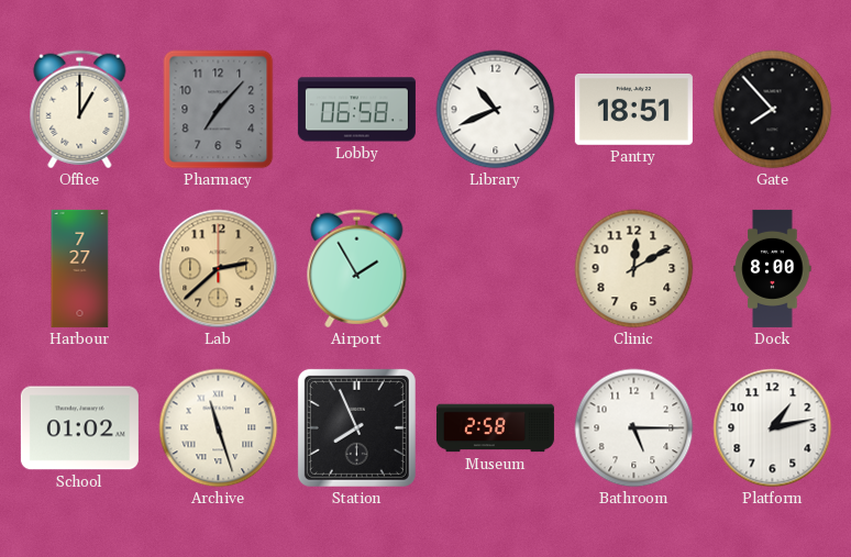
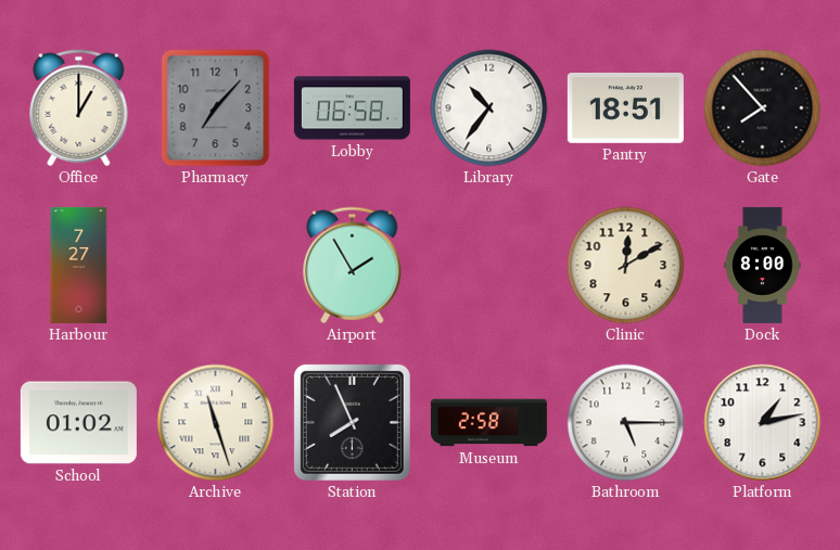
Library: 10:41 -> 10:36
Lab: 2:38 -> none
